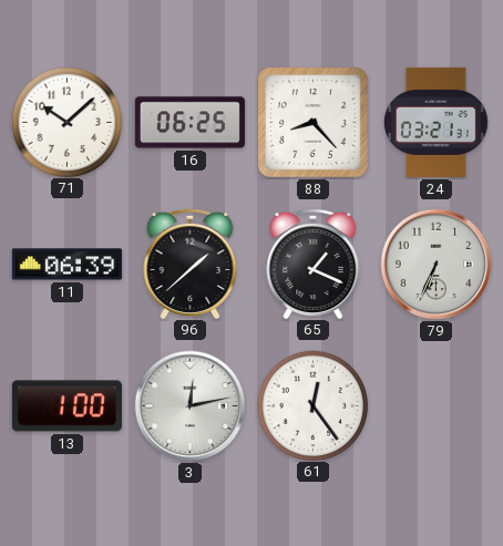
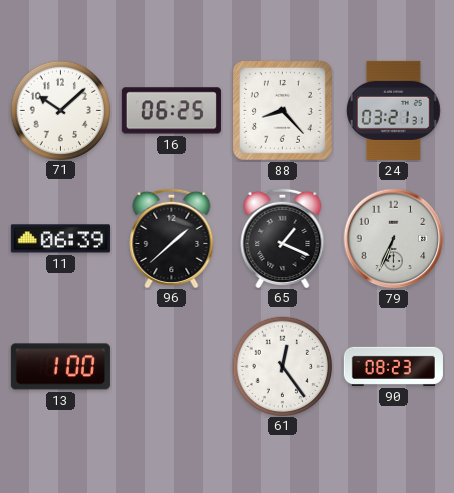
3: 12:13 -> none
90: none -> 08:23
